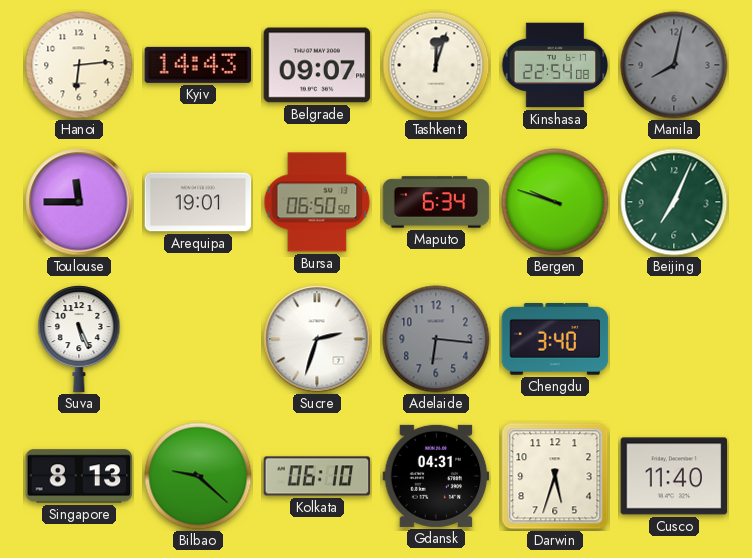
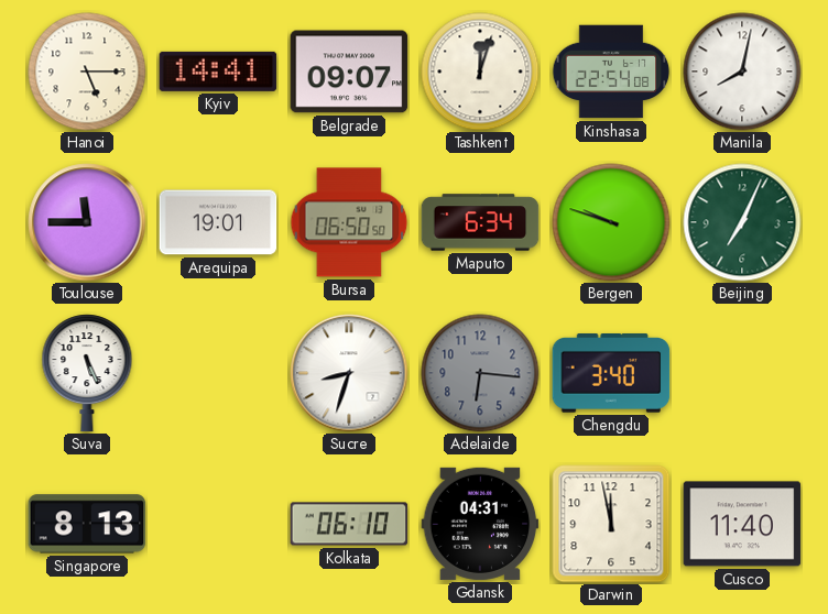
Hanoi: 6:14 -> 5:15
Kyiv: 14:43 -> 14:41
Manila dial: grey -> white
Sucre: 2:33 -> 8:33
Bilbao: 9:22 -> none
Darwin: 5:33 -> 11:58
